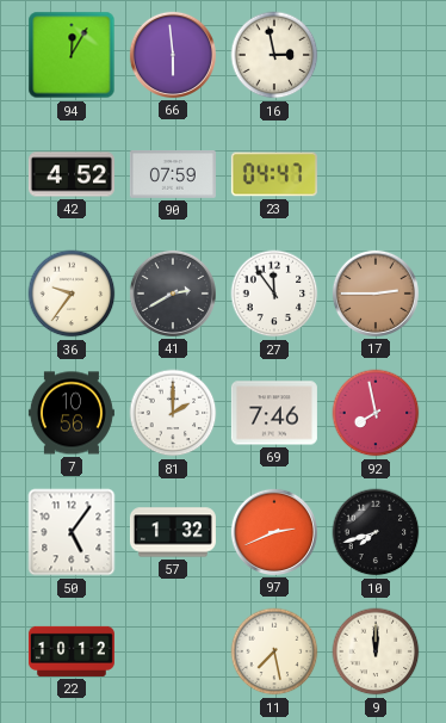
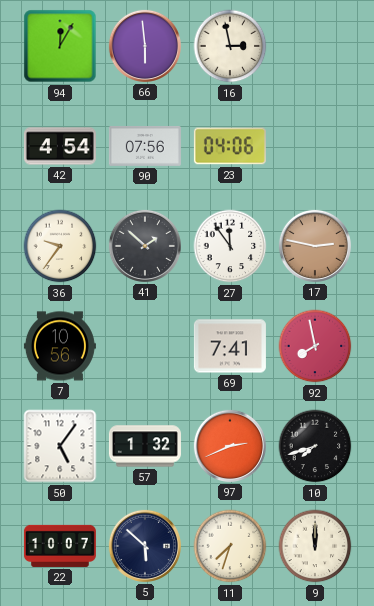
42: 4:52 -> 4:54
90: 07:59 -> 07:56
23: 04:47 -> 04:06
41: 2:40 -> 1:52
17: 2:45 -> 2:47
81: 2:00 -> none
69: 7:46 -> 7:41
22: 10:12 -> 10:07
5: none -> 5:52
11: 7:28 -> 7:33
